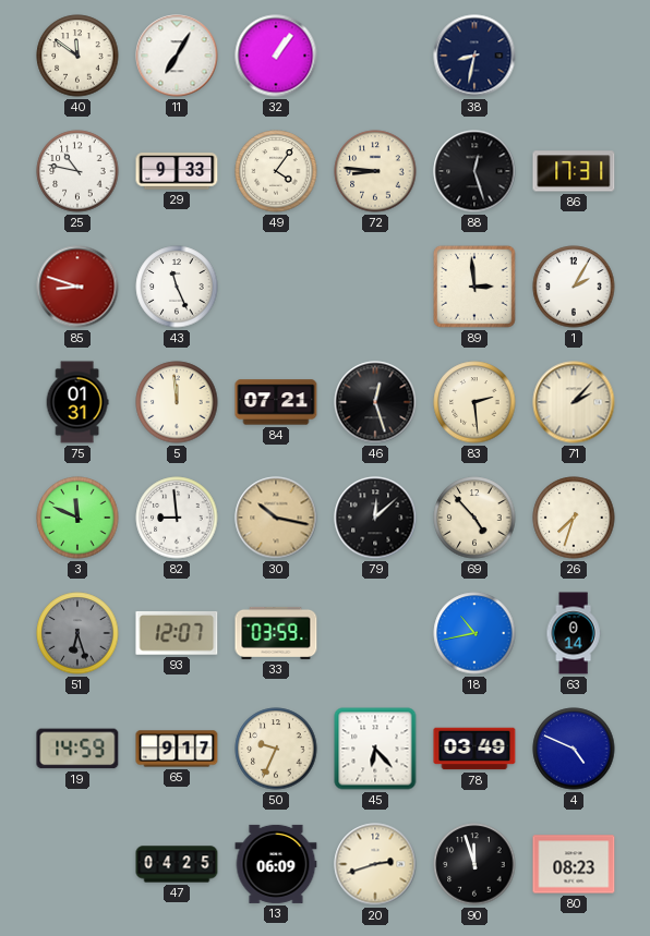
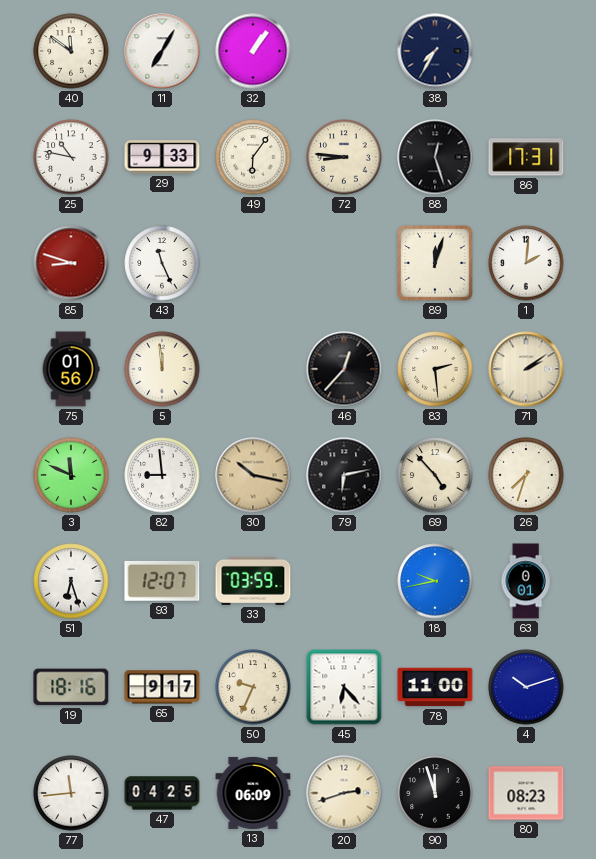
38: 8:32 -> 7:35
49: 4:06 -> 6:06
89: 2:59 -> 12:03
1: 2:05 -> 2:01
75: 01:31 -> 01:56
84: 07:21 -> none
46: 12:27 -> 12:37
71: 2:07 -> 2:09
79: 12:08 -> 6:13
51 dial: grey -> white
18: 10:43 -> 9:43
63: 0:14 -> 0:01
19: 14:59 -> 18:16
78: 03:49 -> 11:00
4: 4:49 -> 10:12
77: none -> 11:44
